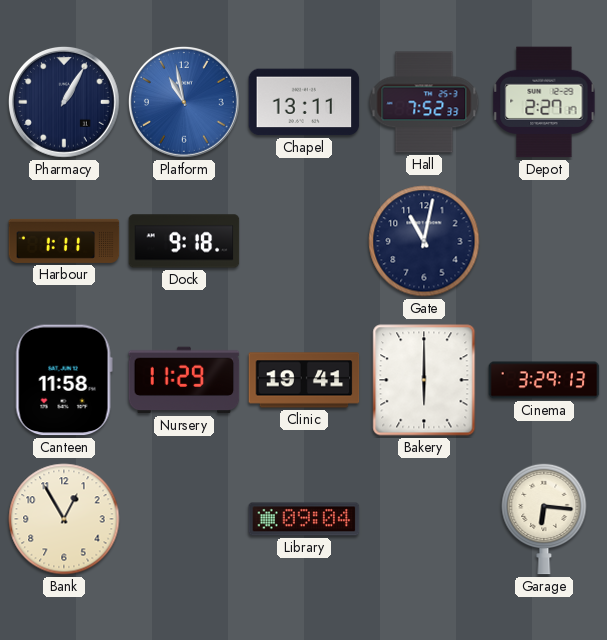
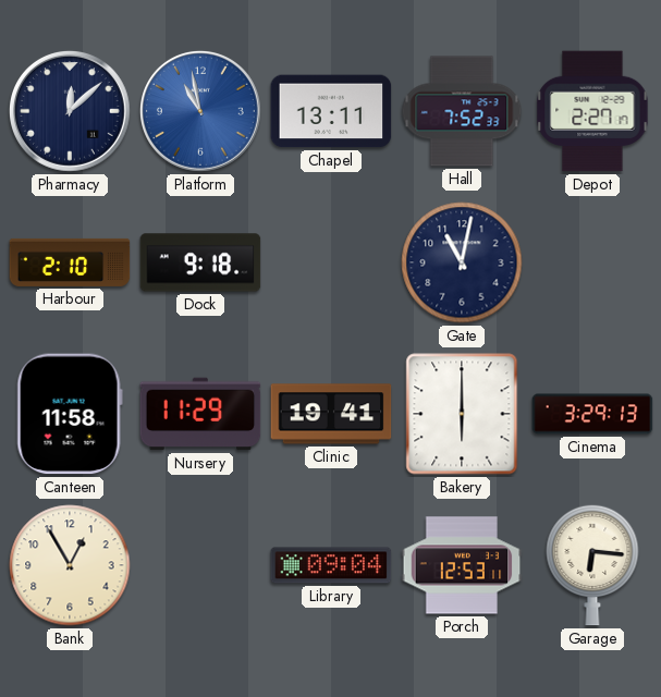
Pharmacy: 1:05 -> 12:08
Harbour: 1:11 -> 2:10
Porch: none -> 12:53
